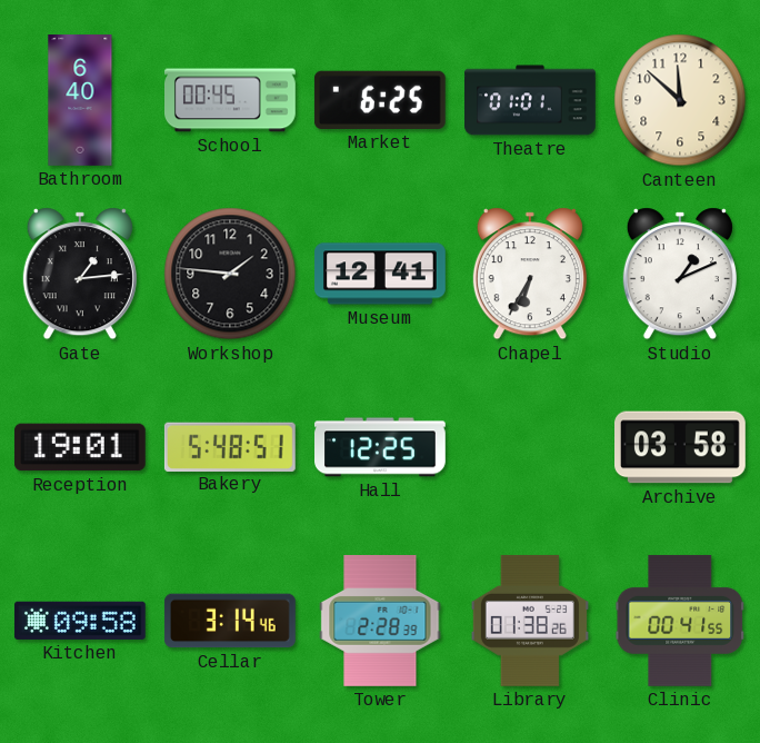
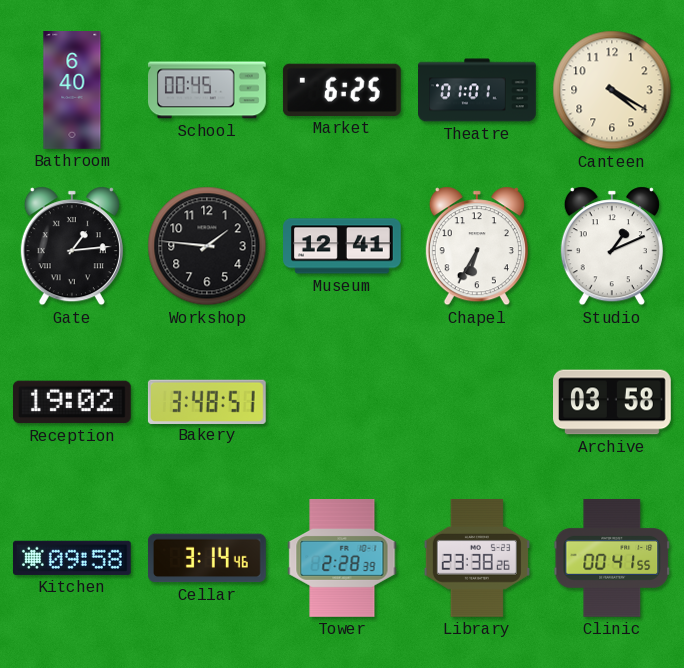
Canteen: 11:52 -> 4:20
Reception: 19:01 -> 19:02
Bakery: 5:48 -> 3:48
Hall: 12:25 -> none
Library: 01:38 -> 23:38
